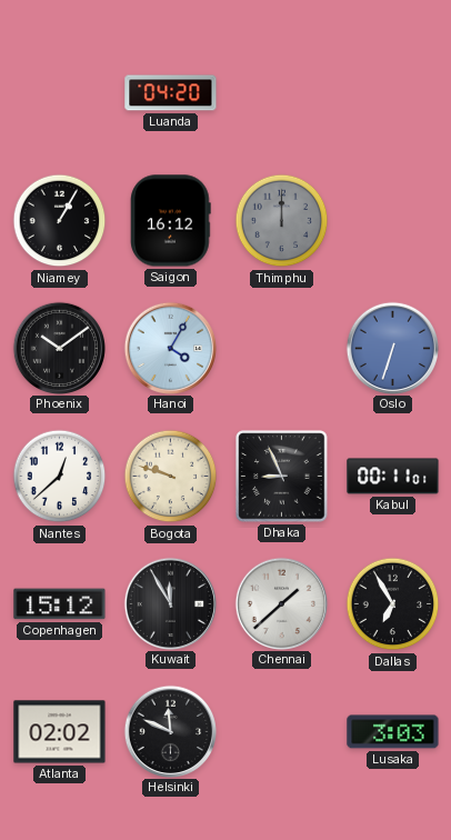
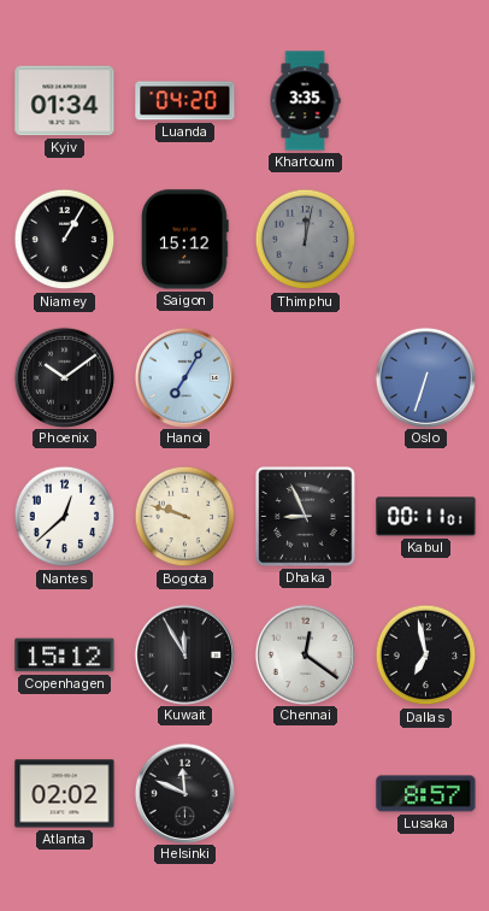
Kyiv: none -> 01:34
Khartoum: none -> 3:35
Saigon: 16:12 -> 15:12
Thimphu: 12:00 -> 12:02
Hanoi: 4:05 -> 7:05
Chennai: 1:38 -> 12:21
Dallas: 6:55 -> 6:58
Lusaka: 3:03 -> 8:57
